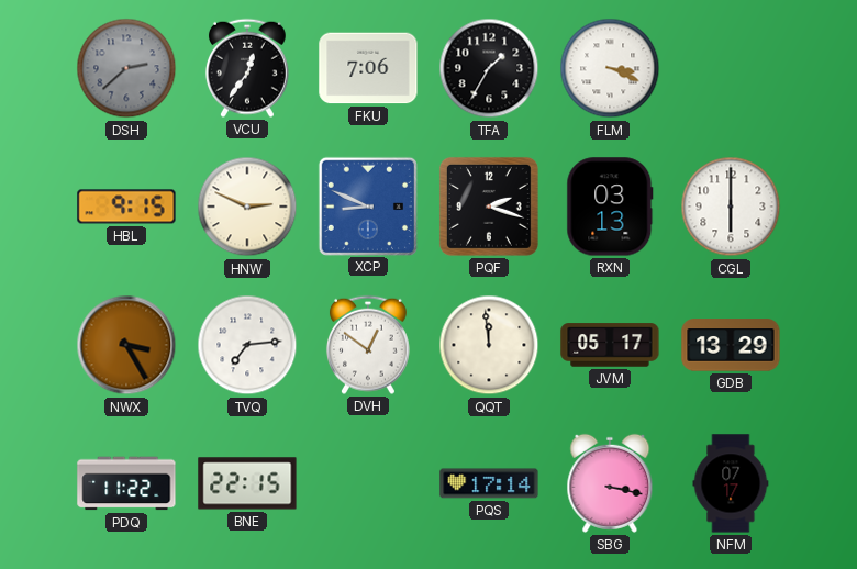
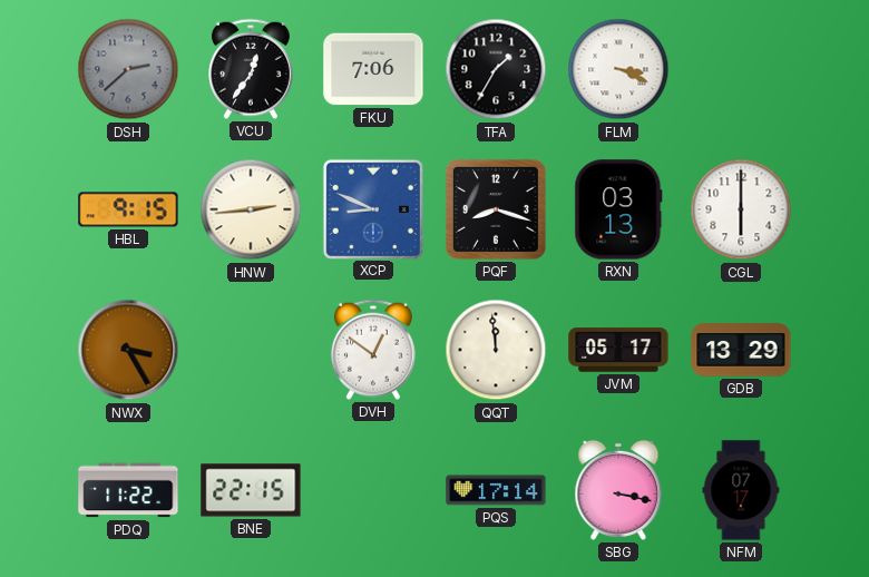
HNW: 2:49 -> 2:44
PQF: 2:18 -> 8:18
TVQ: 7:14 -> none
